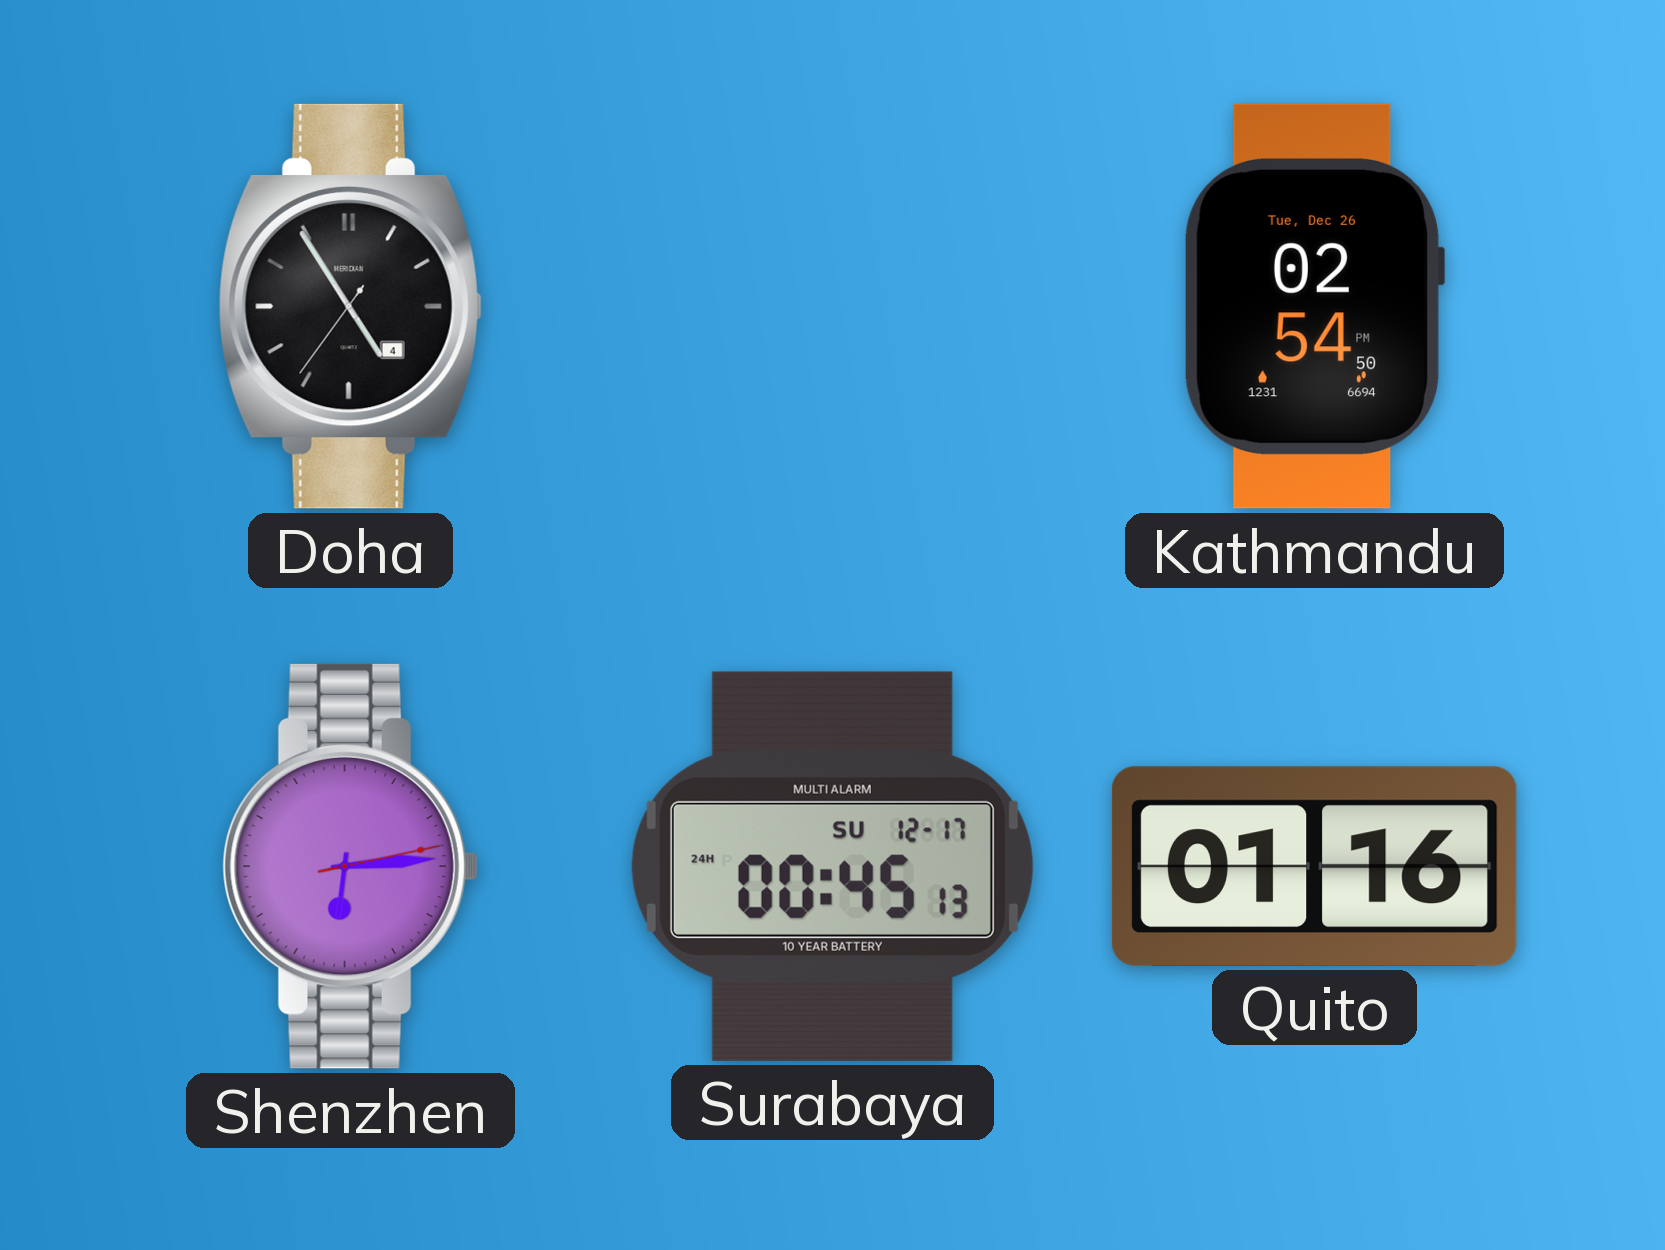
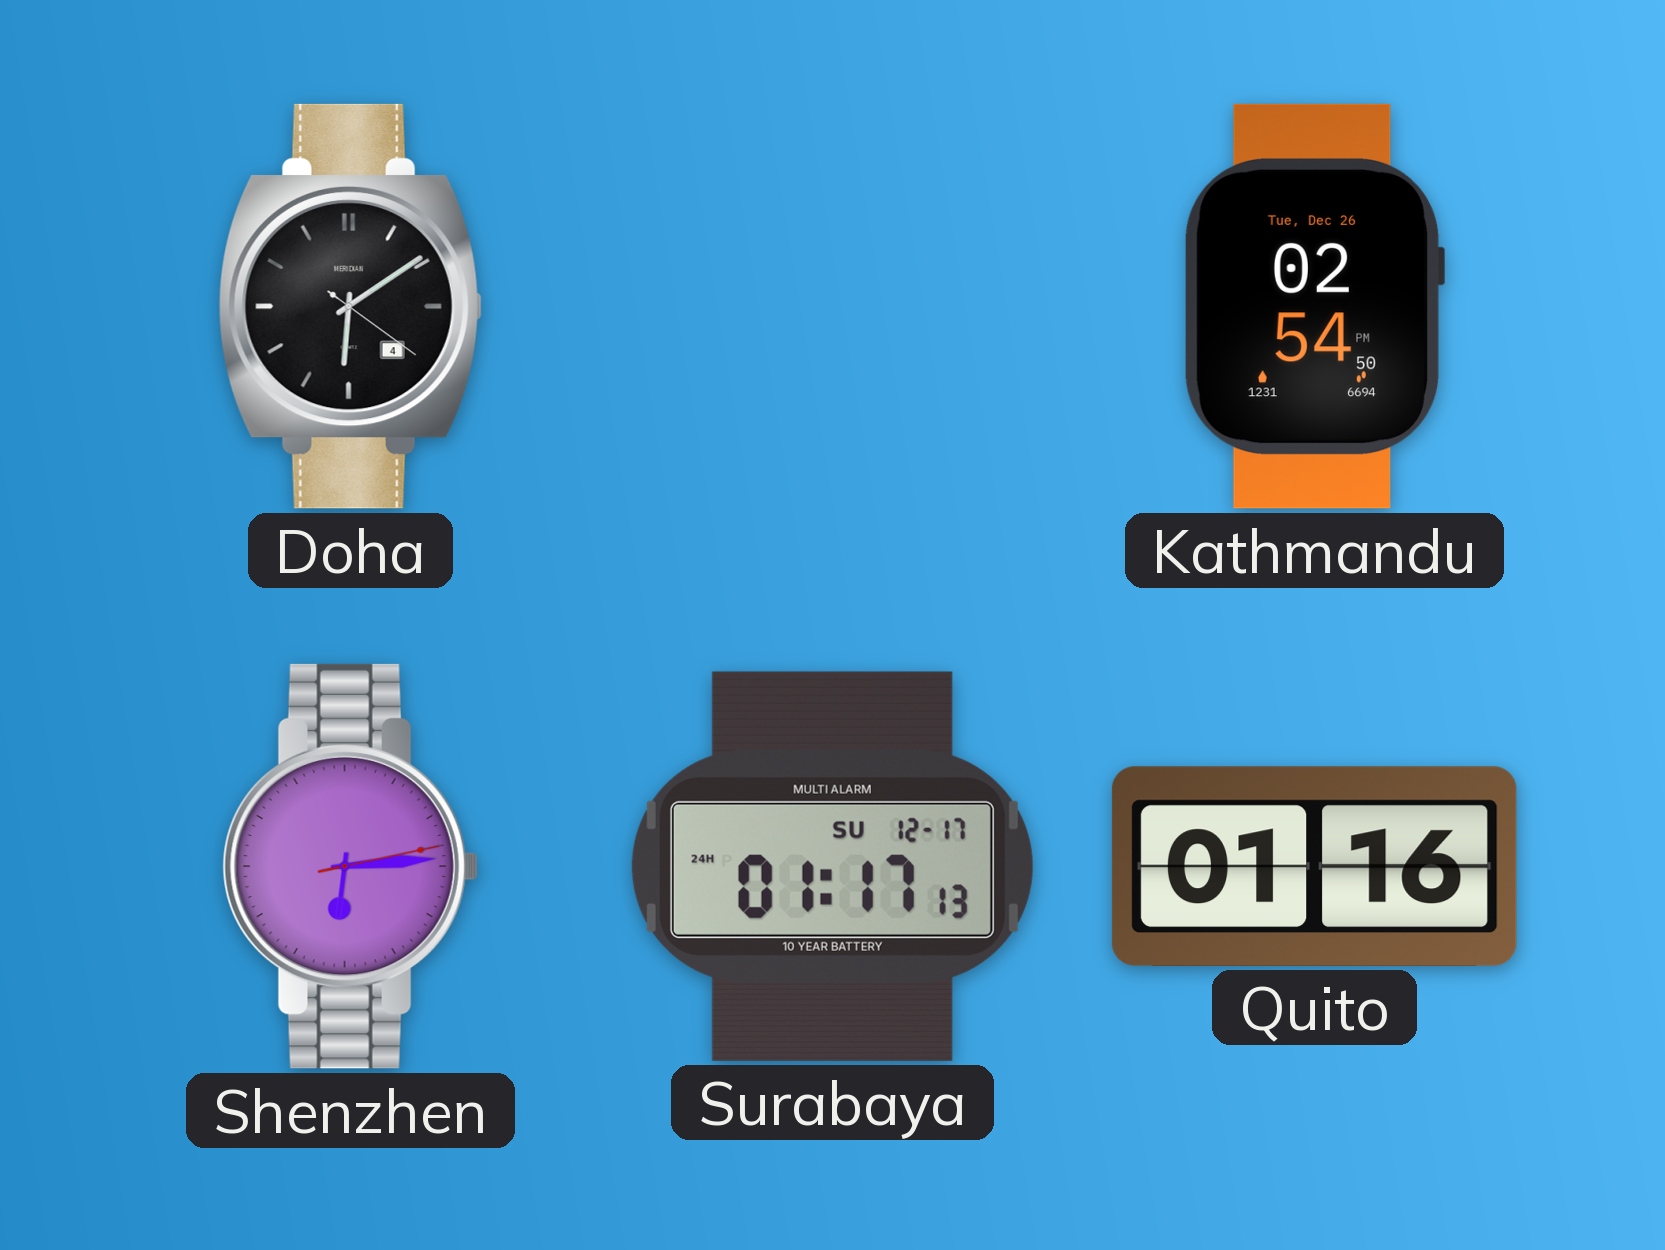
Doha: 4:54 -> 6:09
Surabaya: 00:45 -> 01:17
